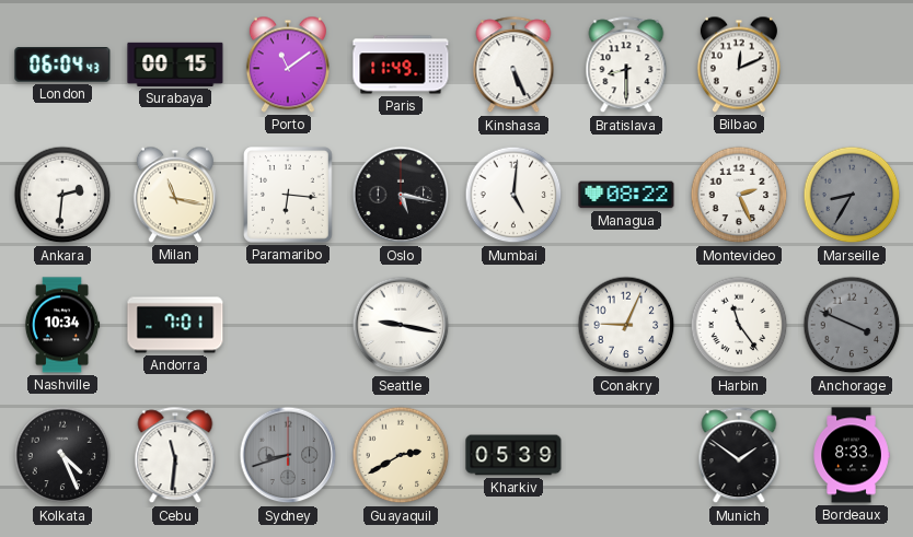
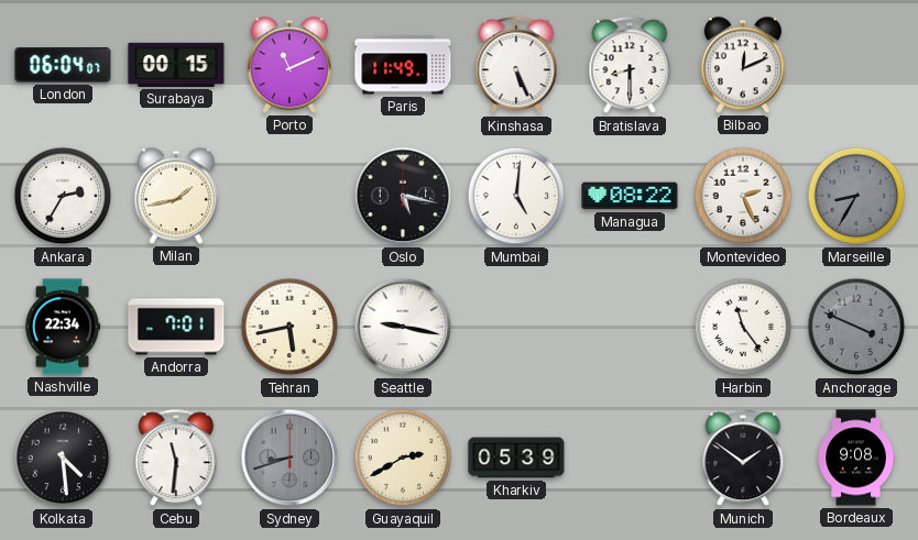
London: 06:04:43 -> 06:04:07
Porto: 11:09 -> 11:11
Ankara: 2:31 -> 2:35
Milan: 11:17 -> 1:43
Paramaribo: 6:16 -> none
Nashville: 10:34 -> 22:34
Tehran: none -> 5:43
Conakry: 9:04 -> none
Kolkata: 4:26 -> 4:29
Bordeaux: 8:33 -> 9:08
